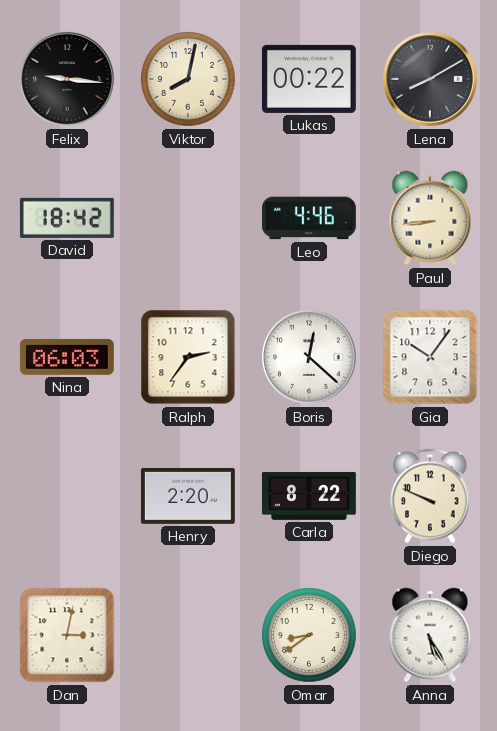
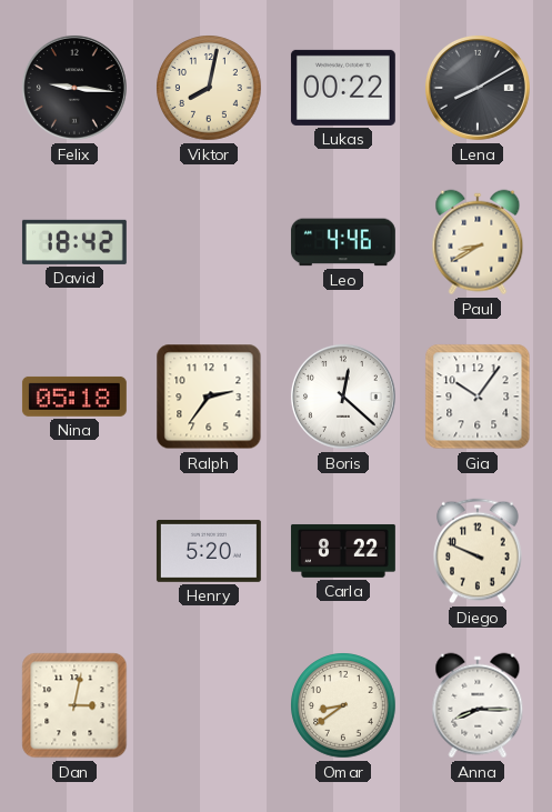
Paul: 8:44 -> 8:40
Nina: 06:03 -> 05:18
Henry: 2:20 -> 5:20
Anna: 5:25 -> 8:15
